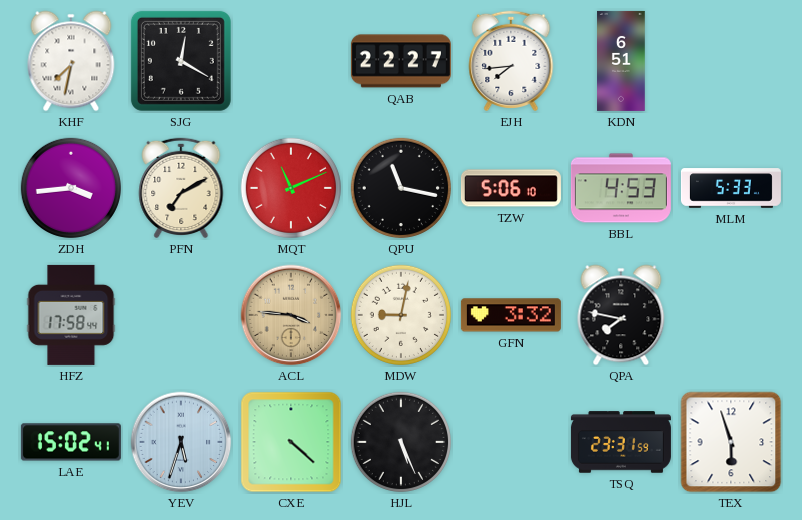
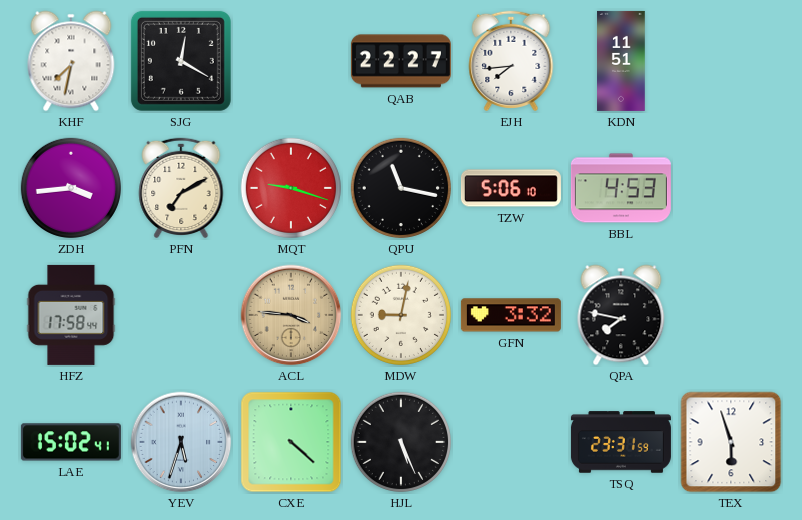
KDN: 6:51 -> 11:51
MQT: 11:11 -> 9:18
MLM: 5:33 -> none
